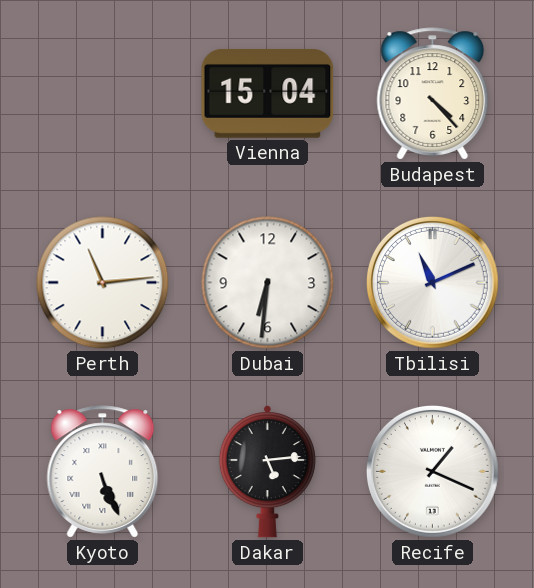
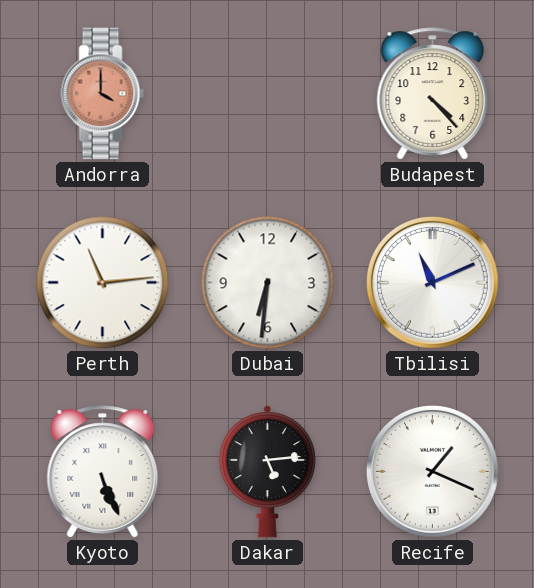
Andorra: none -> 4:00
Vienna: 15:04 -> none
